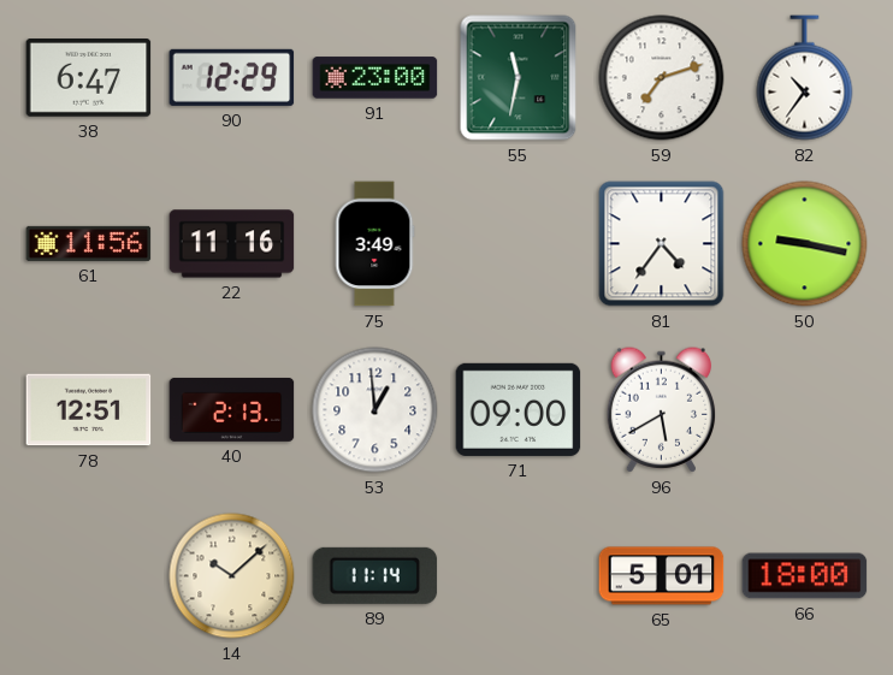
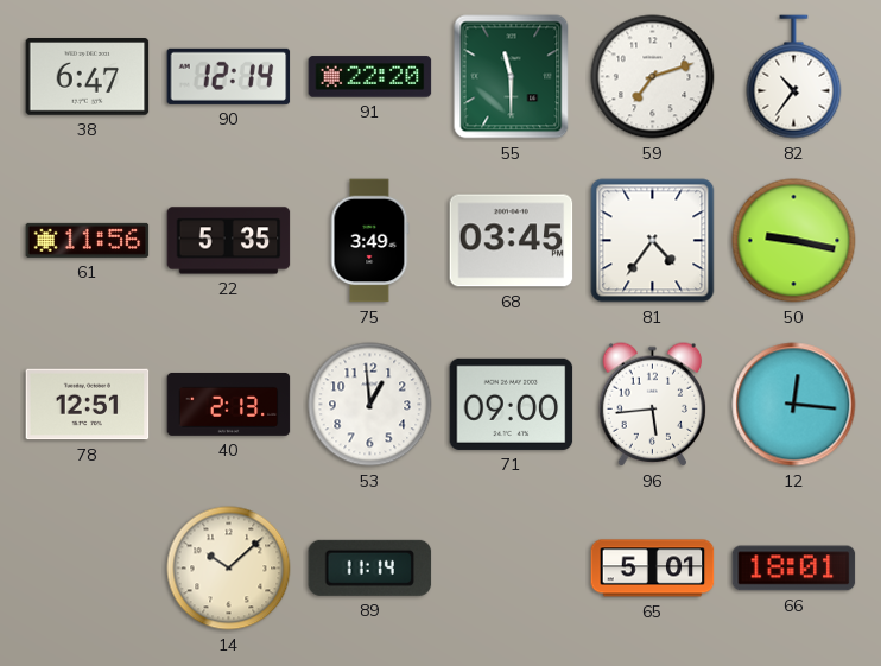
90: 12:29 -> 12:14
91: 23:00 -> 22:20
55: 11:32 -> 11:30
22: 11:16 -> 5:35
68: none -> 03:45
96: 5:40 -> 5:44
12: none -> 12:16
66: 18:00 -> 18:01
